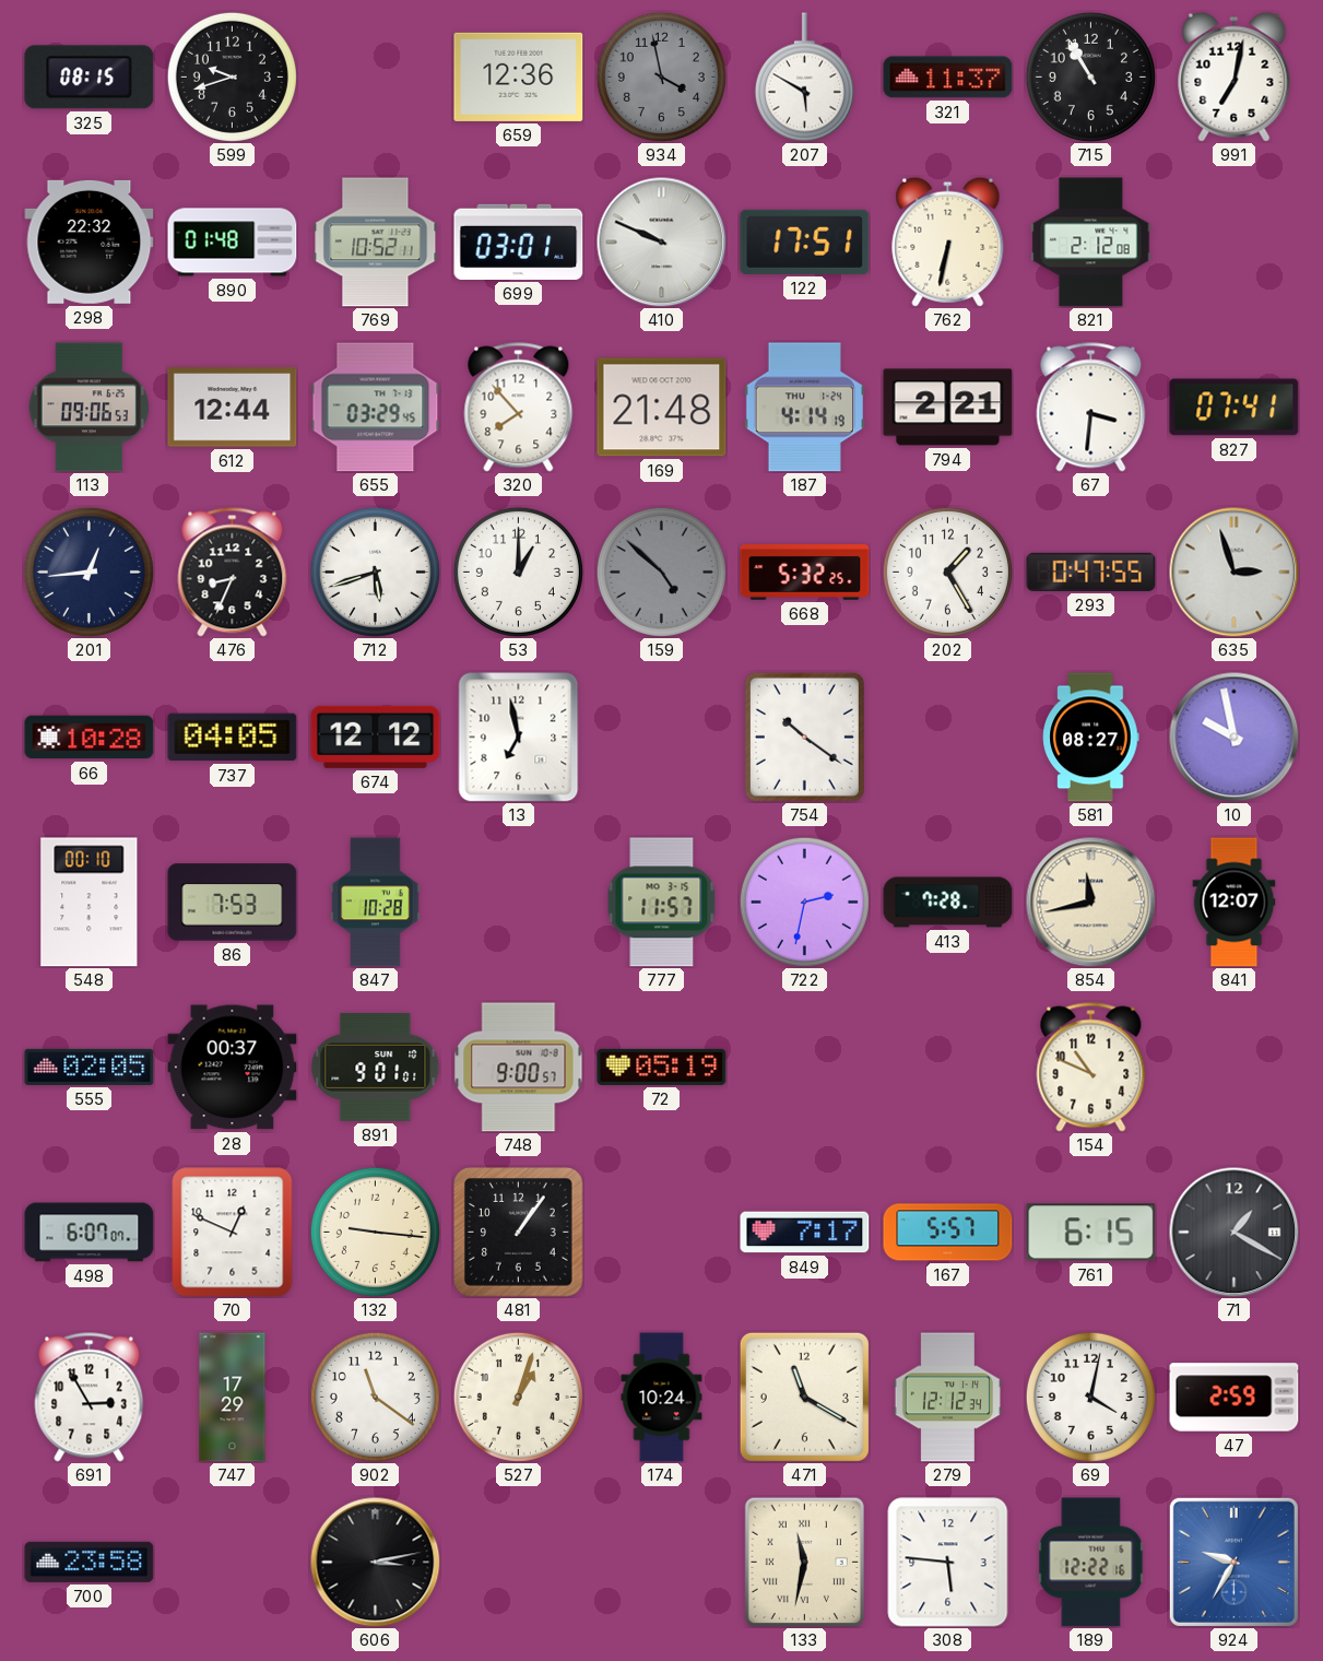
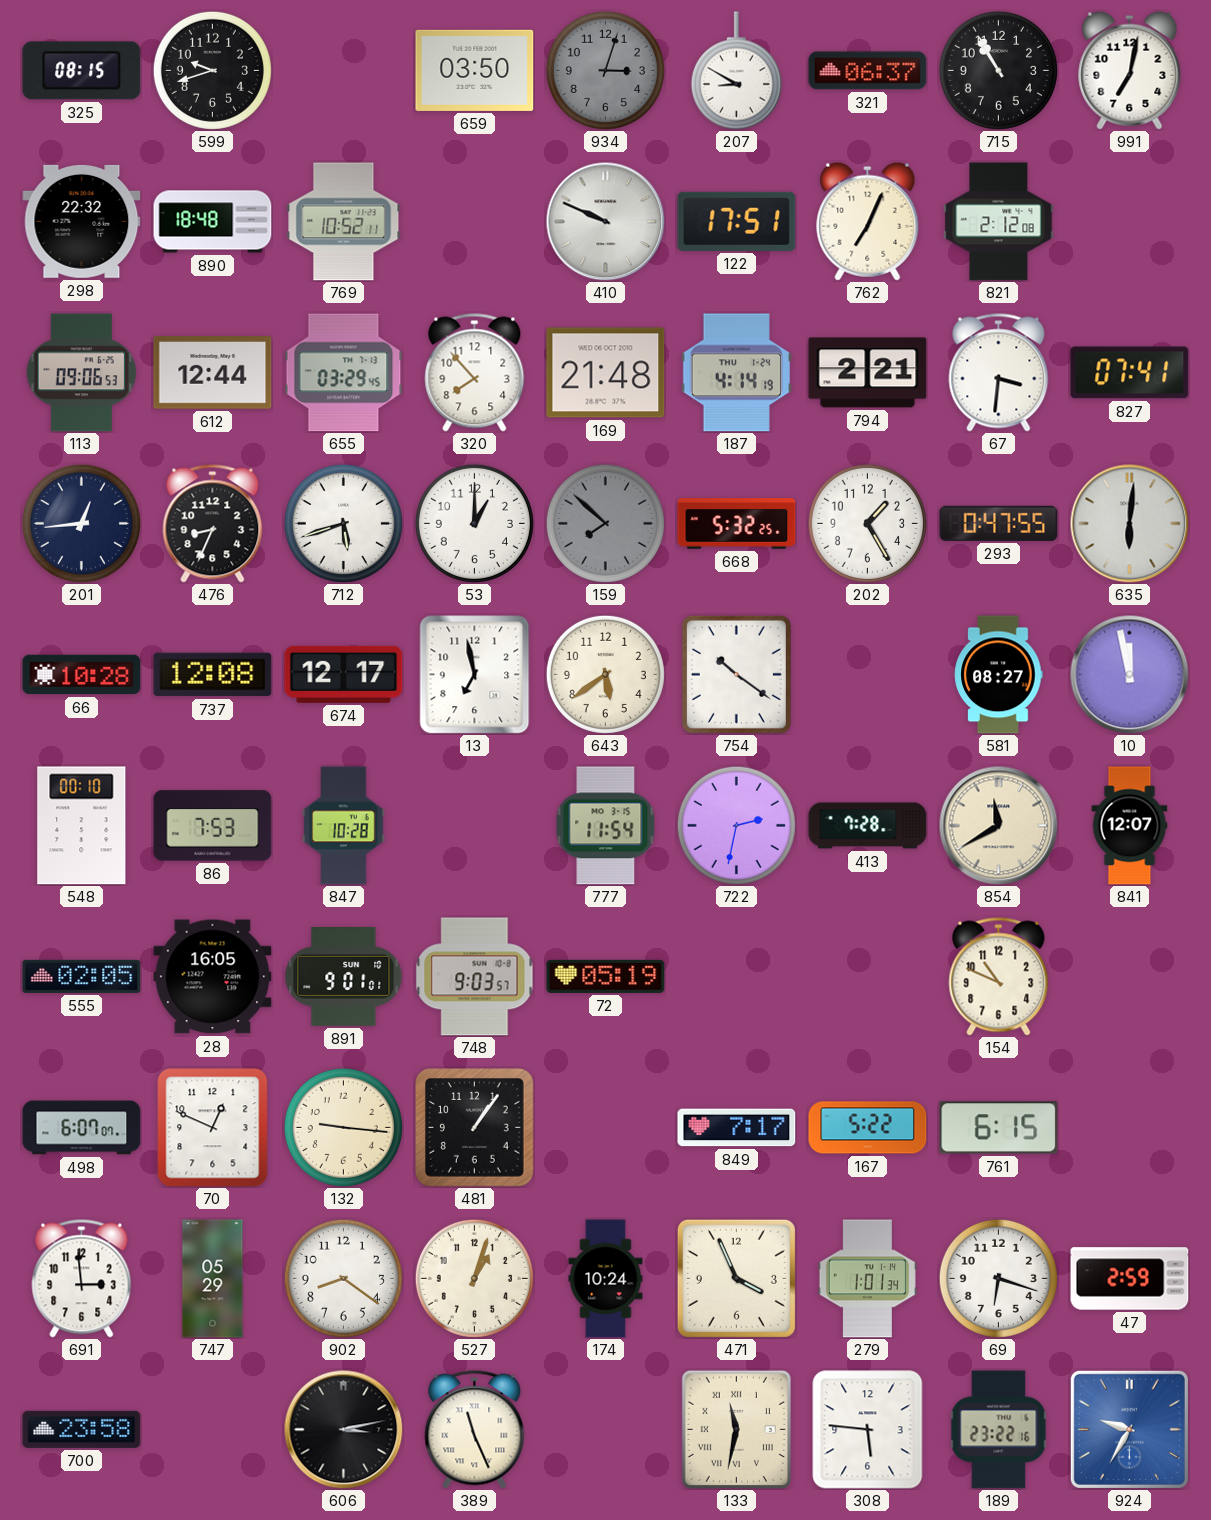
659: 12:36 -> 03:50
934: 3:58 -> 3:03
207: 5:50 -> 8:50
321: 11:37 -> 06:37
890: 01:48 -> 18:48
699: 03:01 -> none
762: 6:32 -> 7:04
159: 4:52 -> 7:52
635: 2:57 -> 6:01
737: 04:05 -> 12:08
674: 12:12 -> 12:17
643: none -> 5:39
10: 9:58 -> 11:58
777: 11:57 -> 11:54
854: 11:43 -> 11:40
28: 00:37 -> 16:05
748: 9:00 -> 9:03
167: 5:57 -> 5:22
71: 1:20 -> none
691: 2:55 -> 2:59
747: 17:29 -> 05:29
902: 11:21 -> 8:21
471: 11:20 -> 3:56
279: 12:12 -> 1:01
69: 4:02 -> 6:18
389: none -> 11:26
189: 12:22 -> 23:22
